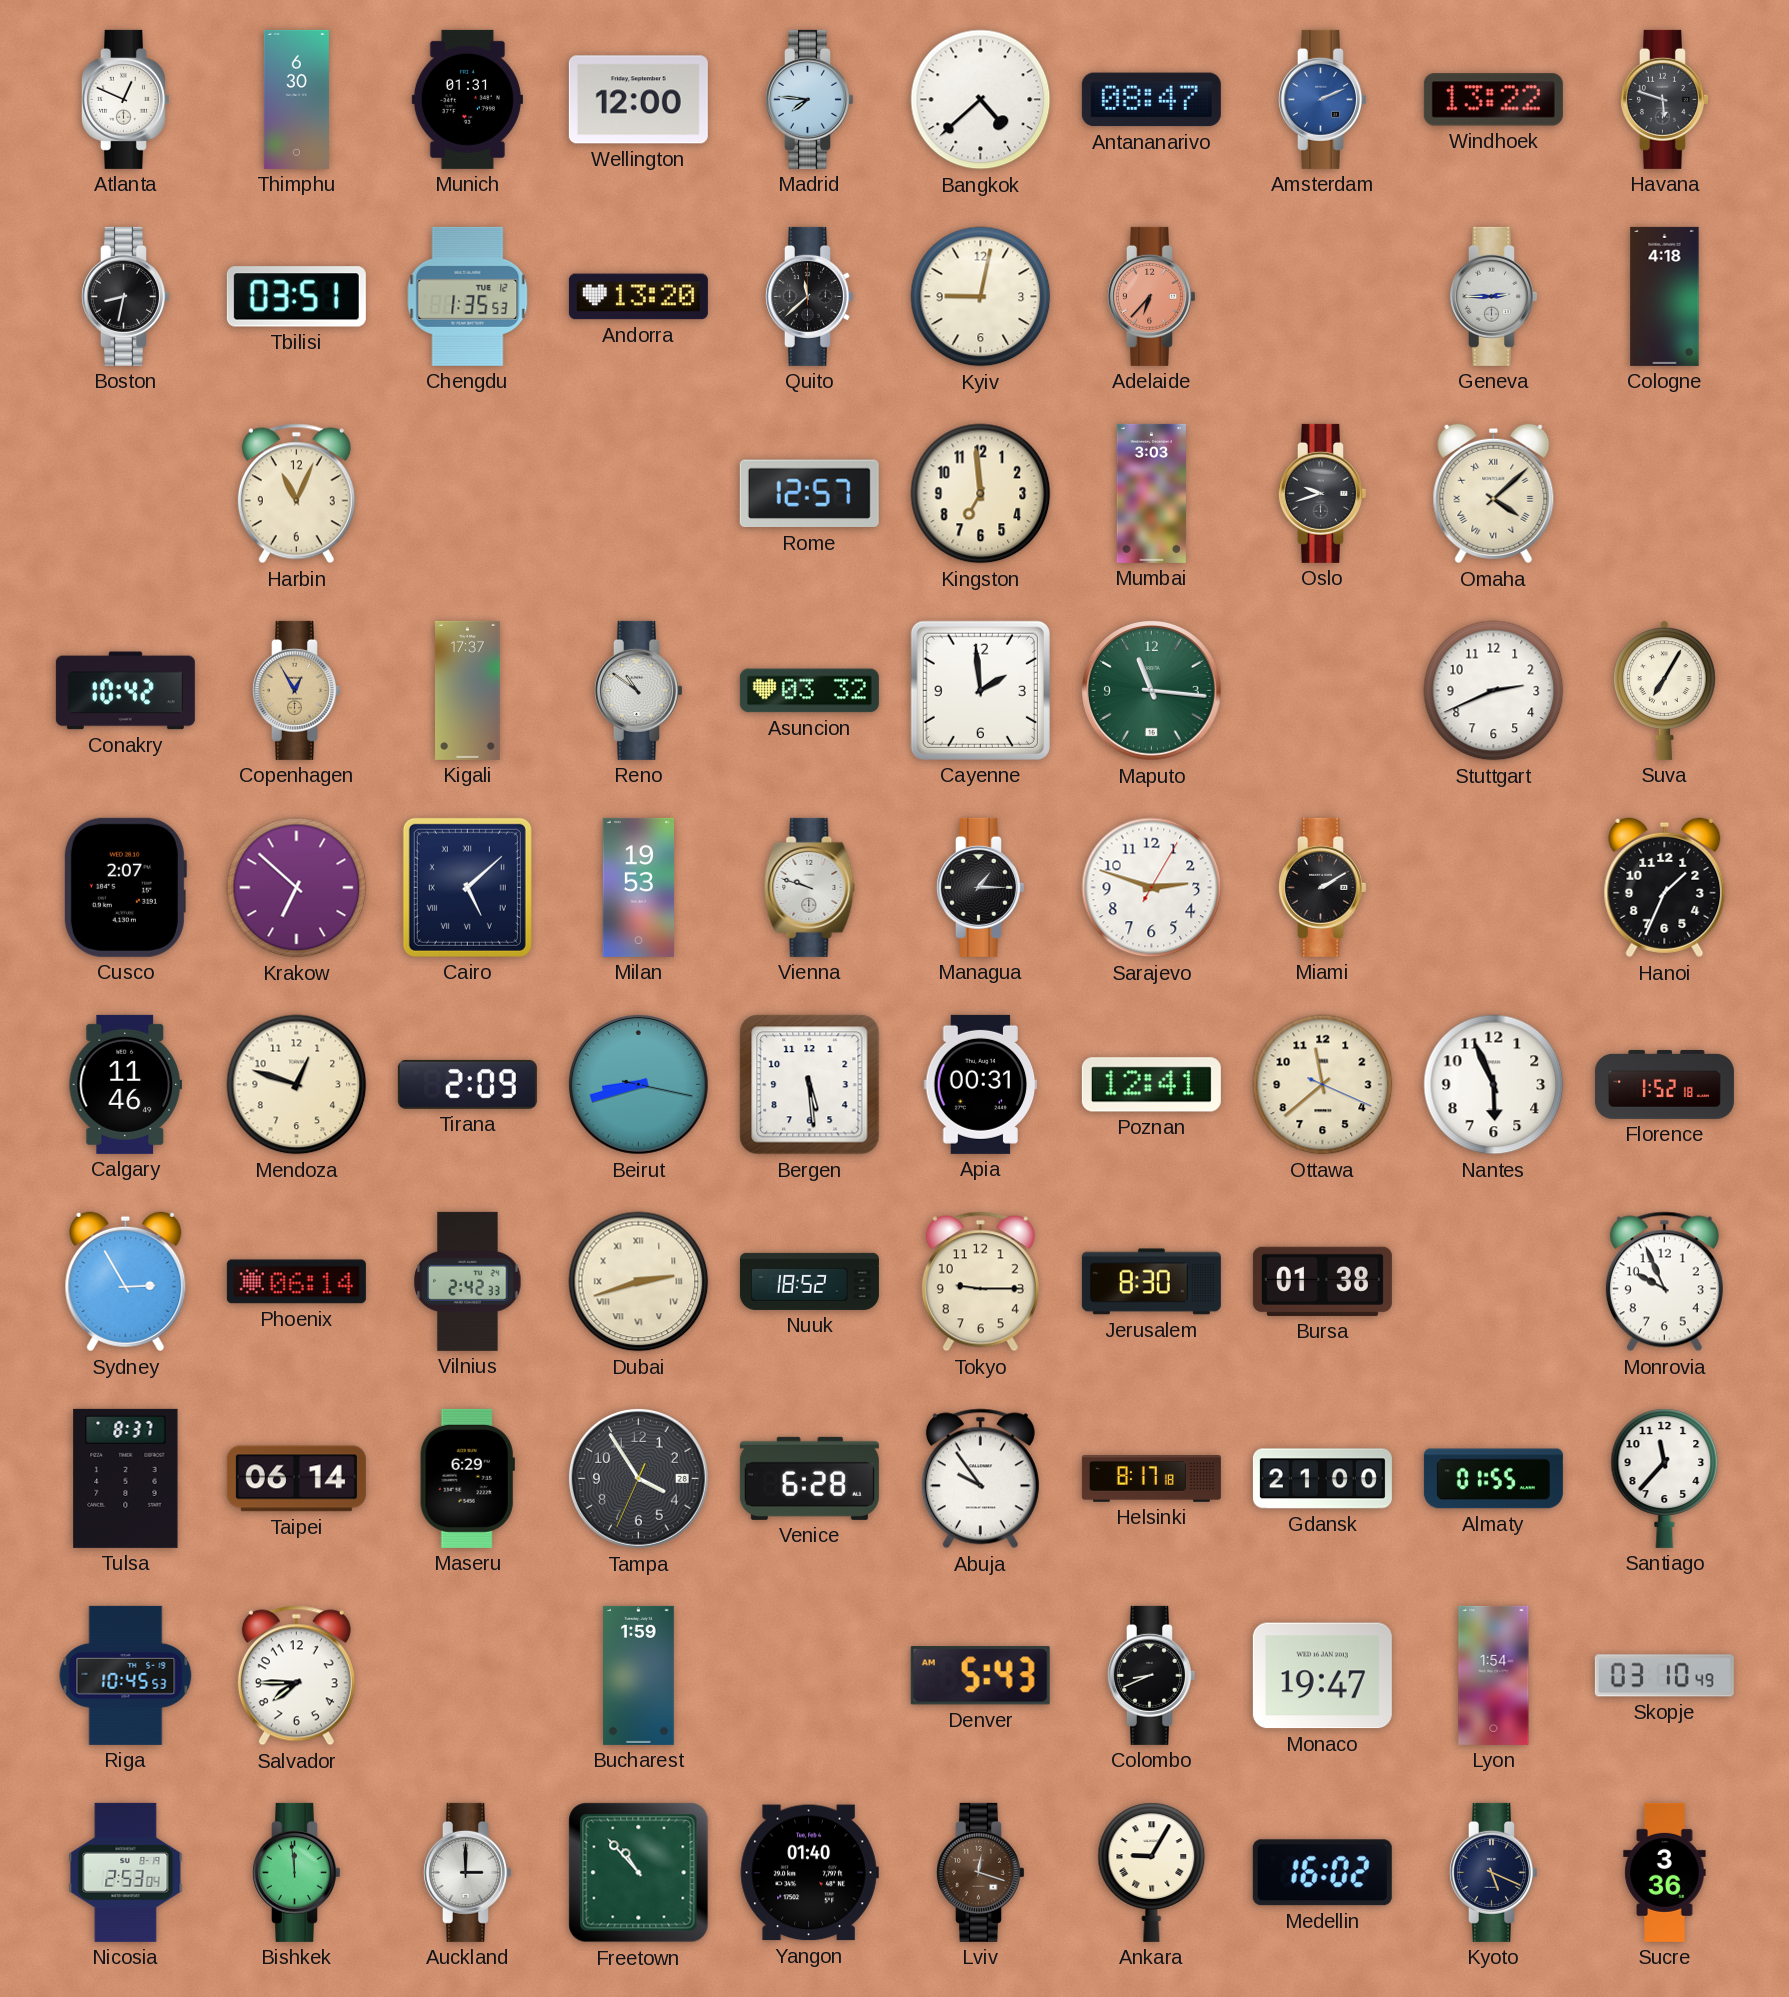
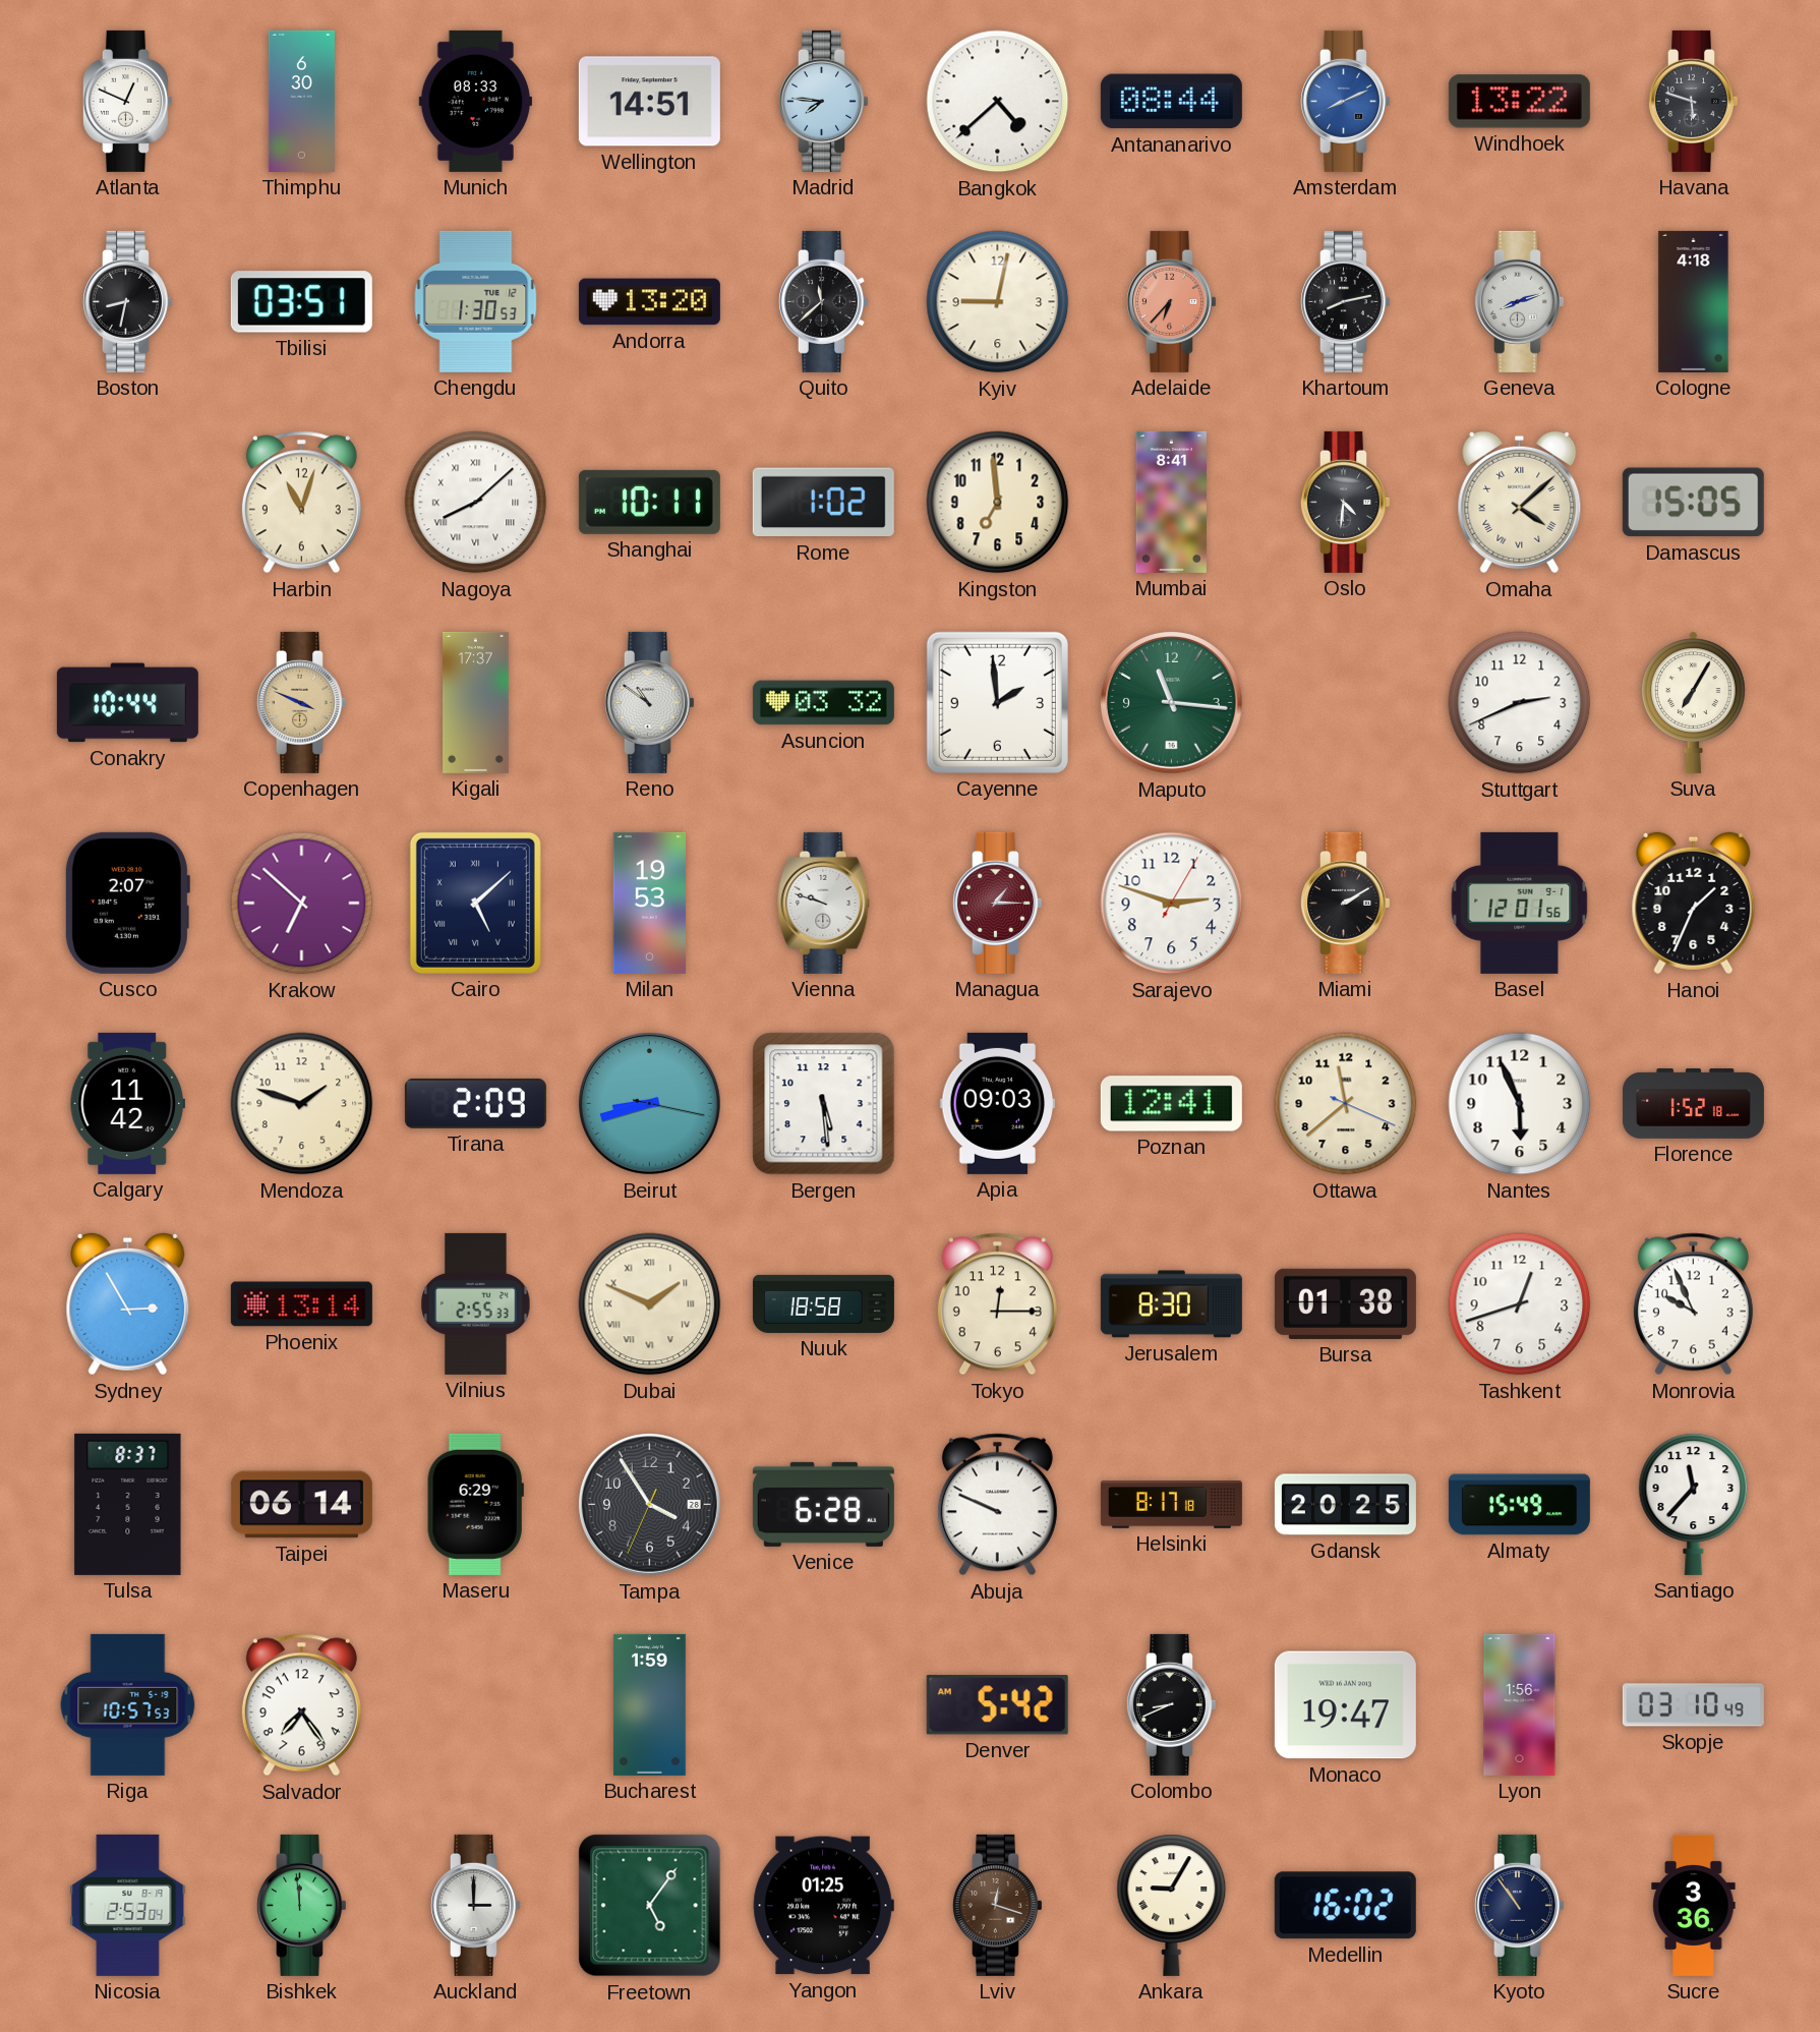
Munich: 01:31 -> 08:33
Wellington: 12:00 -> 14:51
Antananarivo: 08:47 -> 08:44
Amsterdam: 2:11 -> 8:11
Chengdu: 1:35 -> 1:30
Khartoum: none -> 8:13
Geneva: 2:45 -> 8:12
Harbin: 11:04 -> 11:03
Nagoya: none -> 8:08
Shanghai: none -> 10:11
Rome: 12:57 -> 1:02
Mumbai: 3:03 -> 8:41
Oslo: 9:42 -> 4:31
Damascus: none -> 15:05
Conakry: 10:42 -> 10:44
Copenhagen: 12:55 -> 3:49
Managua dial: black -> burgundy
Basel: none -> 12:01
Calgary: 11:46 -> 11:42
Mendoza: 12:48 -> 1:48
Apia: 00:31 -> 09:03
Phoenix: 06:14 -> 13:14
Vilnius: 2:42 -> 2:55
Dubai: 2:42 -> 1:49
Nuuk: 18:52 -> 18:58
Tokyo: 9:15 -> 12:15
Tashkent: none -> 12:42
Abuja: 9:54 -> 9:49
Gdansk: 21:00 -> 20:25
Almaty: 01:55 -> 15:49
Riga: 10:45 -> 10:57
Salvador: 7:45 -> 7:24
Denver: 5:43 -> 5:42
Lyon: 1:54 -> 1:56
Freetown: 10:53 -> 5:06
Yangon: 01:40 -> 01:25
Kyoto: 5:19 -> 10:54
